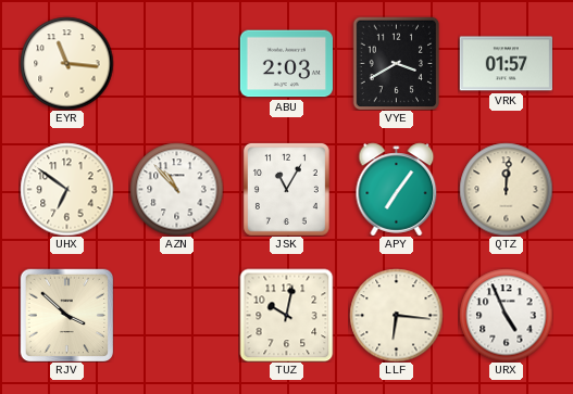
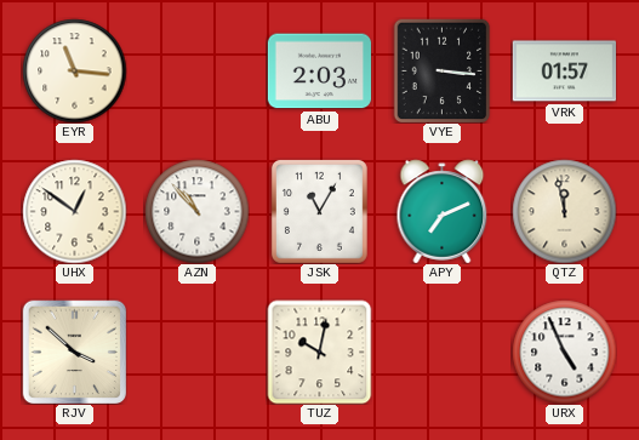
VYE: 3:40 -> 3:16
UHX: 6:51 -> 12:51
APY: 7:06 -> 7:11
QTZ: 12:01 -> 11:58
LLF: 6:16 -> none
